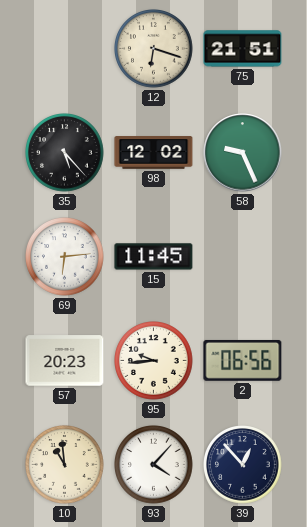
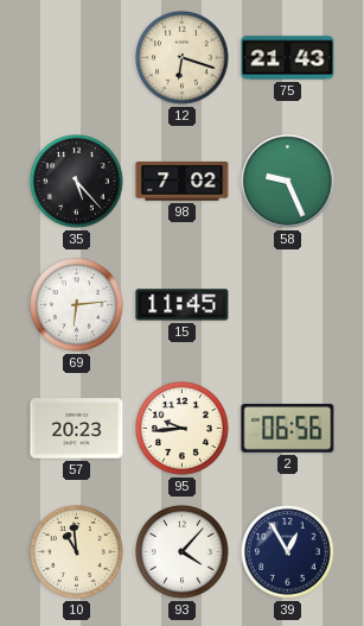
75: 21:51 -> 21:43
98: 12:02 -> 7:02
39: 12:53 -> 12:55
